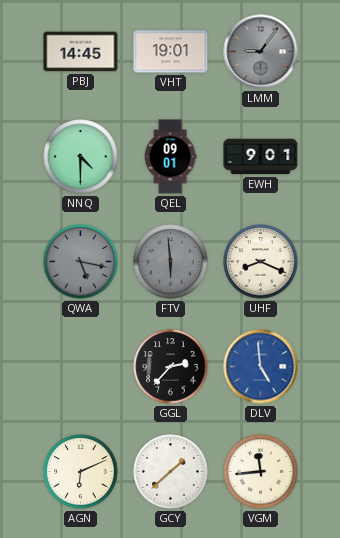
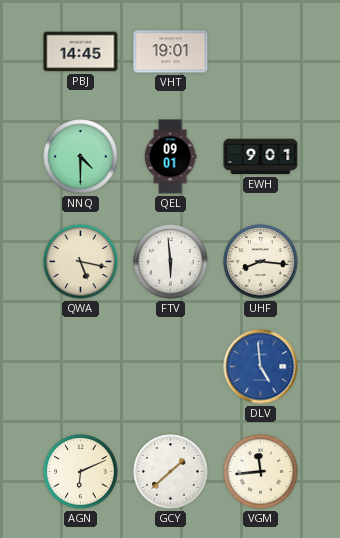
LMM: 9:06 -> none
QWA dial: grey -> cream
FTV dial: grey -> white
UHF: 8:19 -> 8:16
GGL: 2:37 -> none
